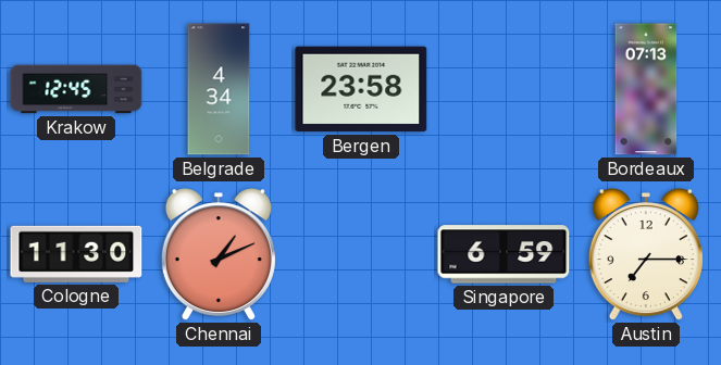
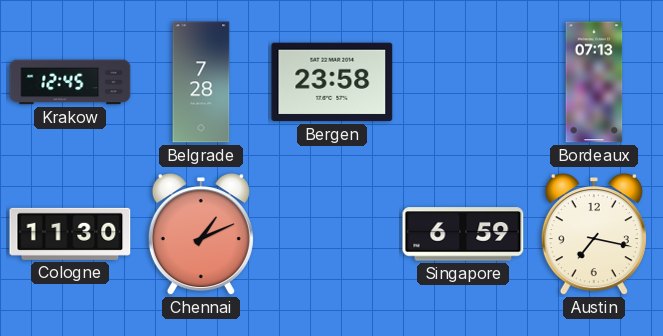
Belgrade: 4:34 -> 7:28
Austin: 7:15 -> 7:17
